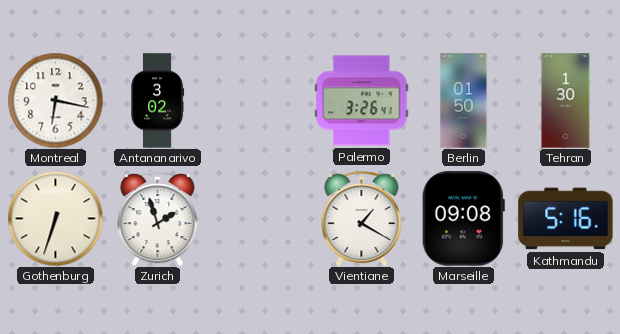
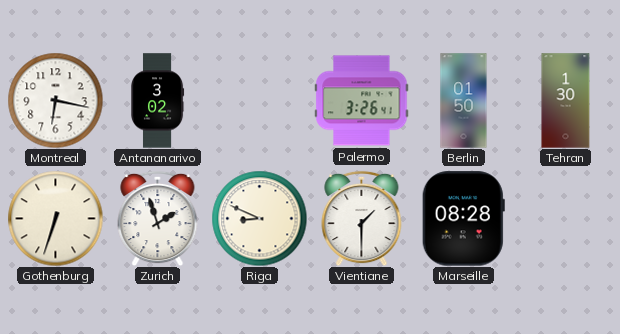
Riga: none -> 8:49
Vientiane: 1:20 -> 1:30
Marseille: 09:08 -> 08:28
Kathmandu: 5:16 -> none
